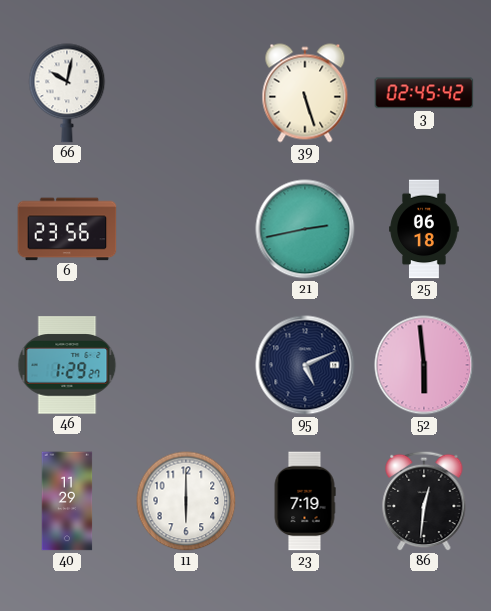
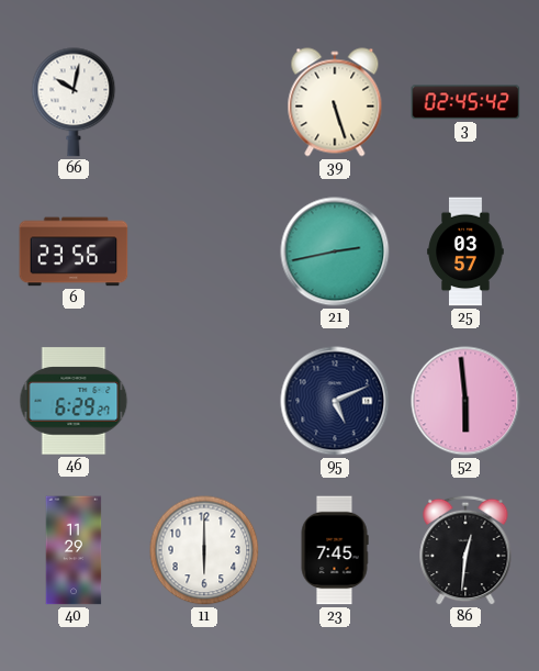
25: 06:18 -> 03:57
46: 1:29 -> 6:29
23: 7:19 -> 7:45
